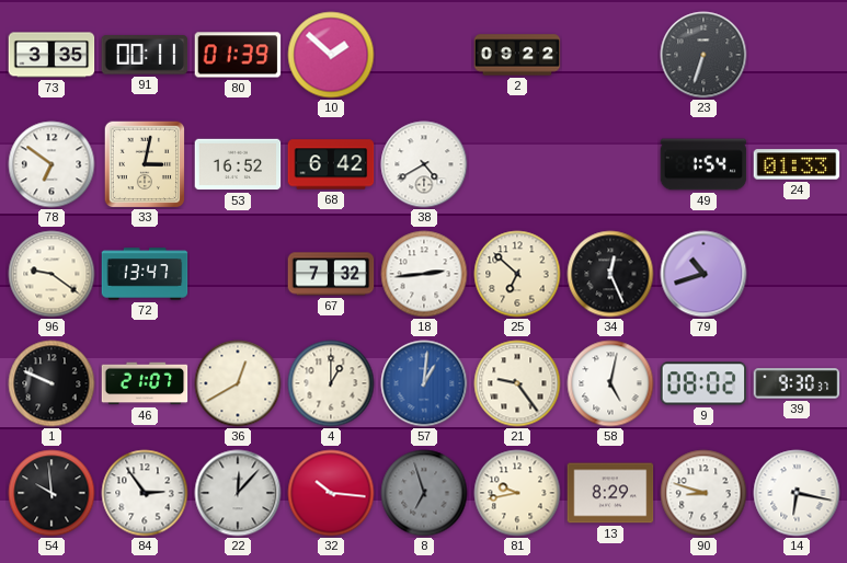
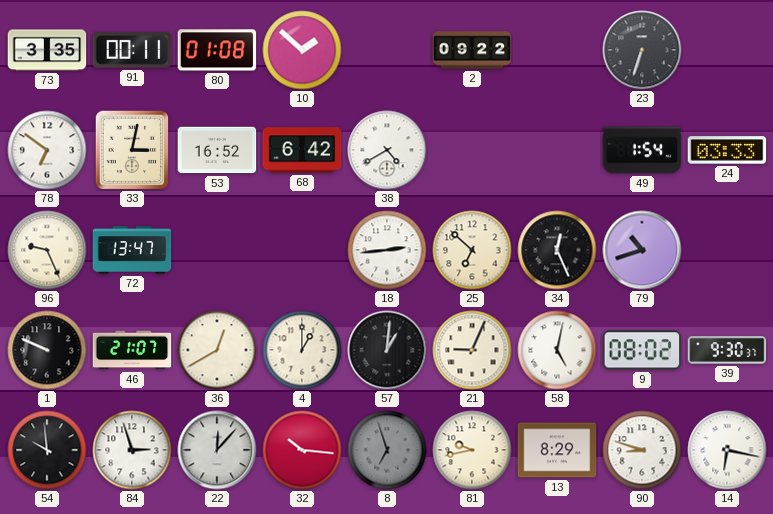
80: 01:39 -> 01:08
24: 01:33 -> 03:33
96: 9:21 -> 9:26
67: 7:32 -> none
57 dial: blue -> black
21: 9:24 -> 9:04
84: 2:54 -> 2:57
